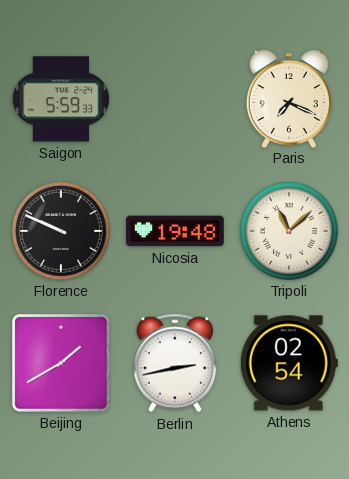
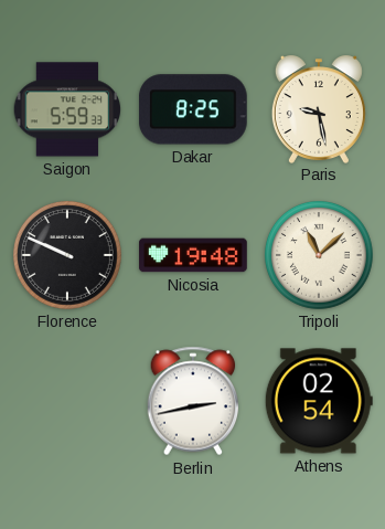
Dakar: none -> 8:25
Paris: 7:19 -> 9:28
Beijing: 1:40 -> none
